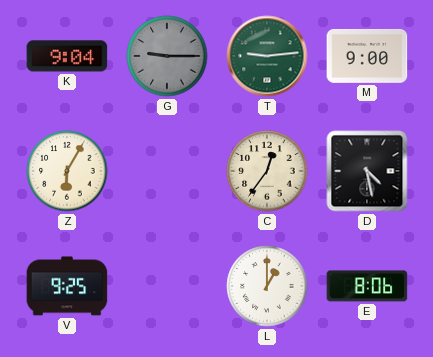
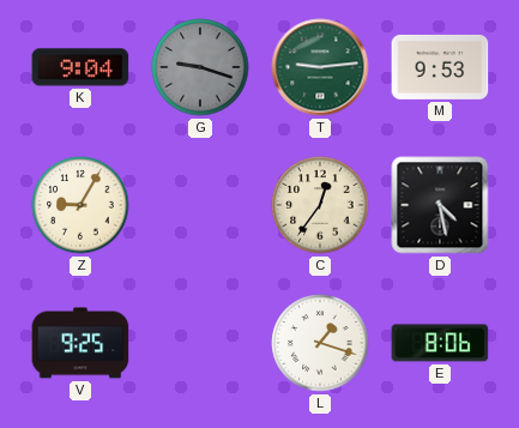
G: 9:15 -> 9:18
M: 9:00 -> 9:53
Z: 6:05 -> 9:05
L: 1:00 -> 1:18
